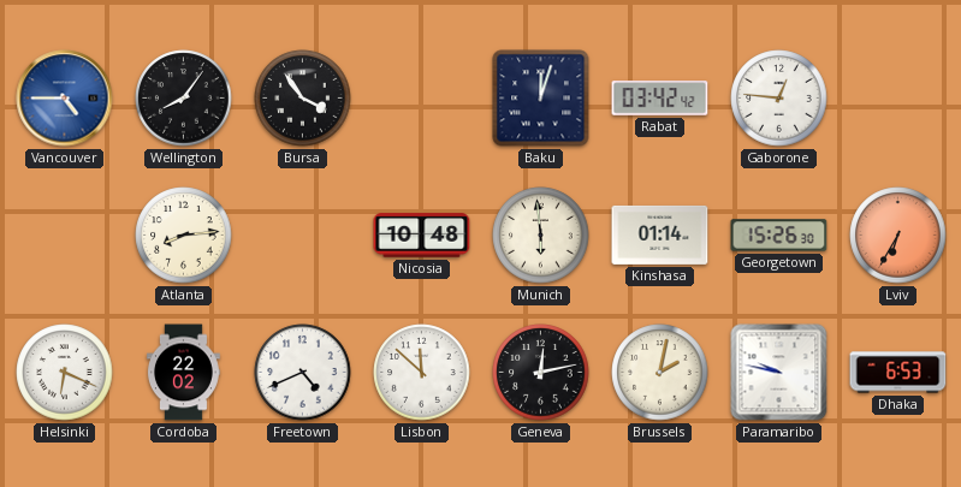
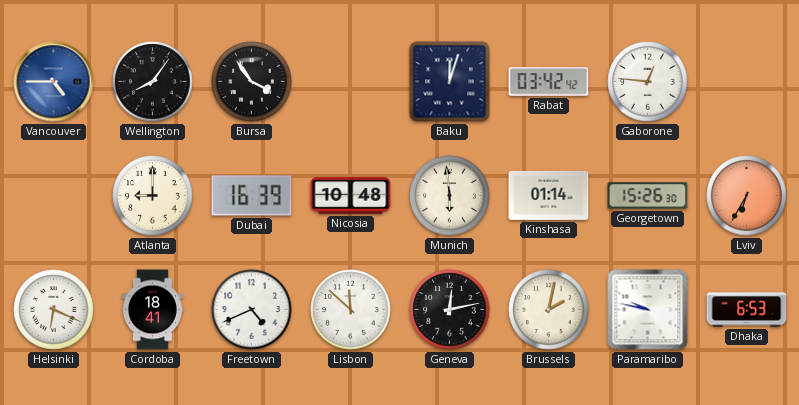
Atlanta: 8:14 -> 9:00
Dubai: none -> 16:39
Cordoba: 22:02 -> 18:41
